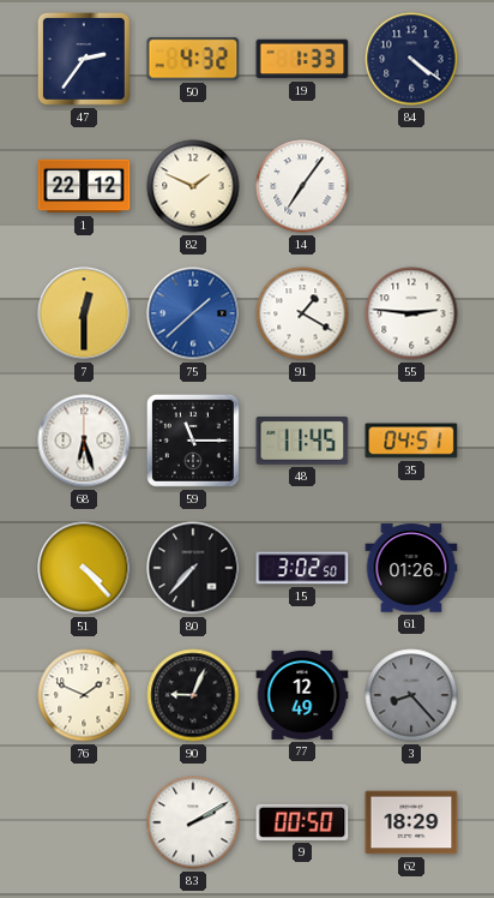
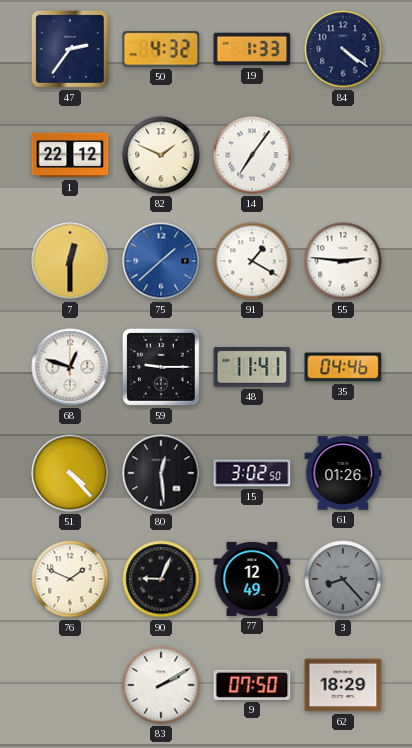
68: 6:27 -> 12:48
59: 11:15 -> 9:15
48: 11:45 -> 11:41
35: 04:51 -> 04:46
80: 7:37 -> 12:29
9: 00:50 -> 07:50
